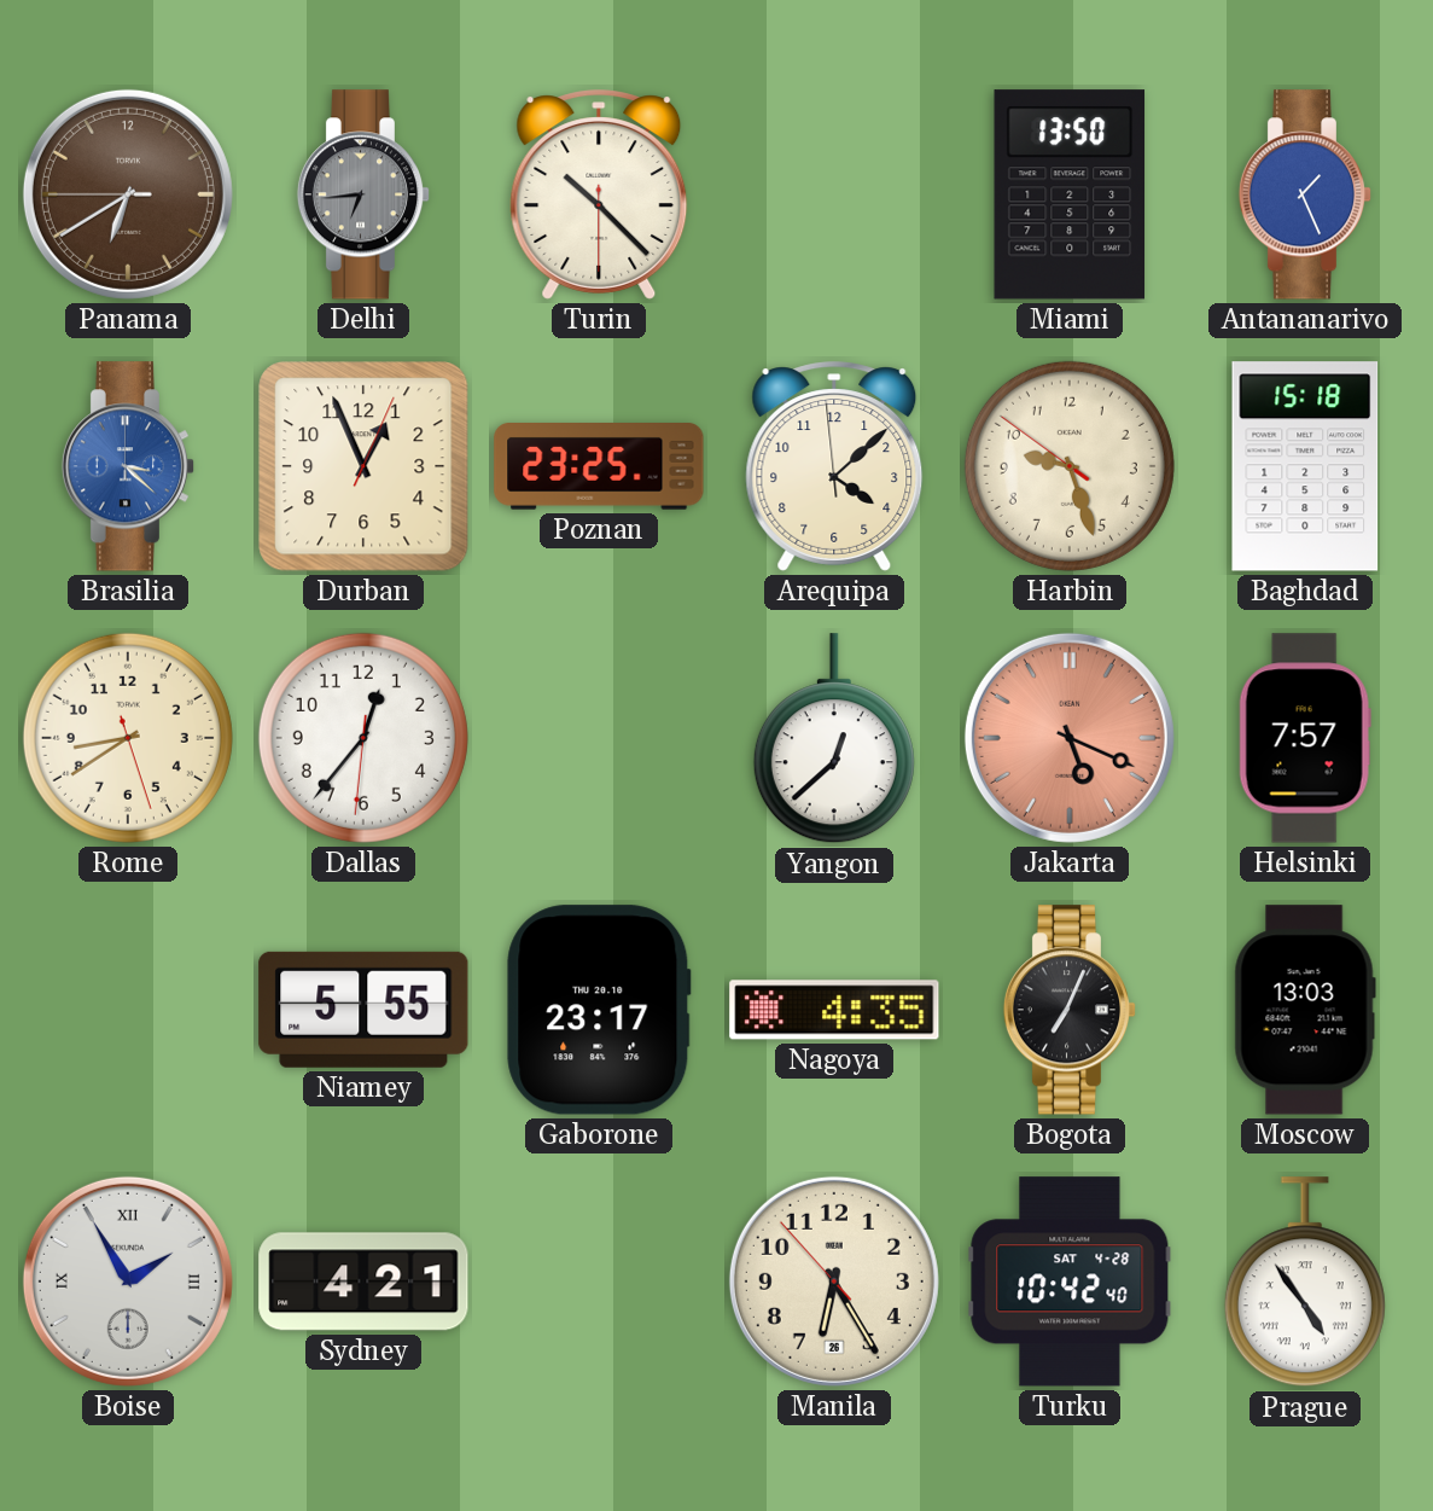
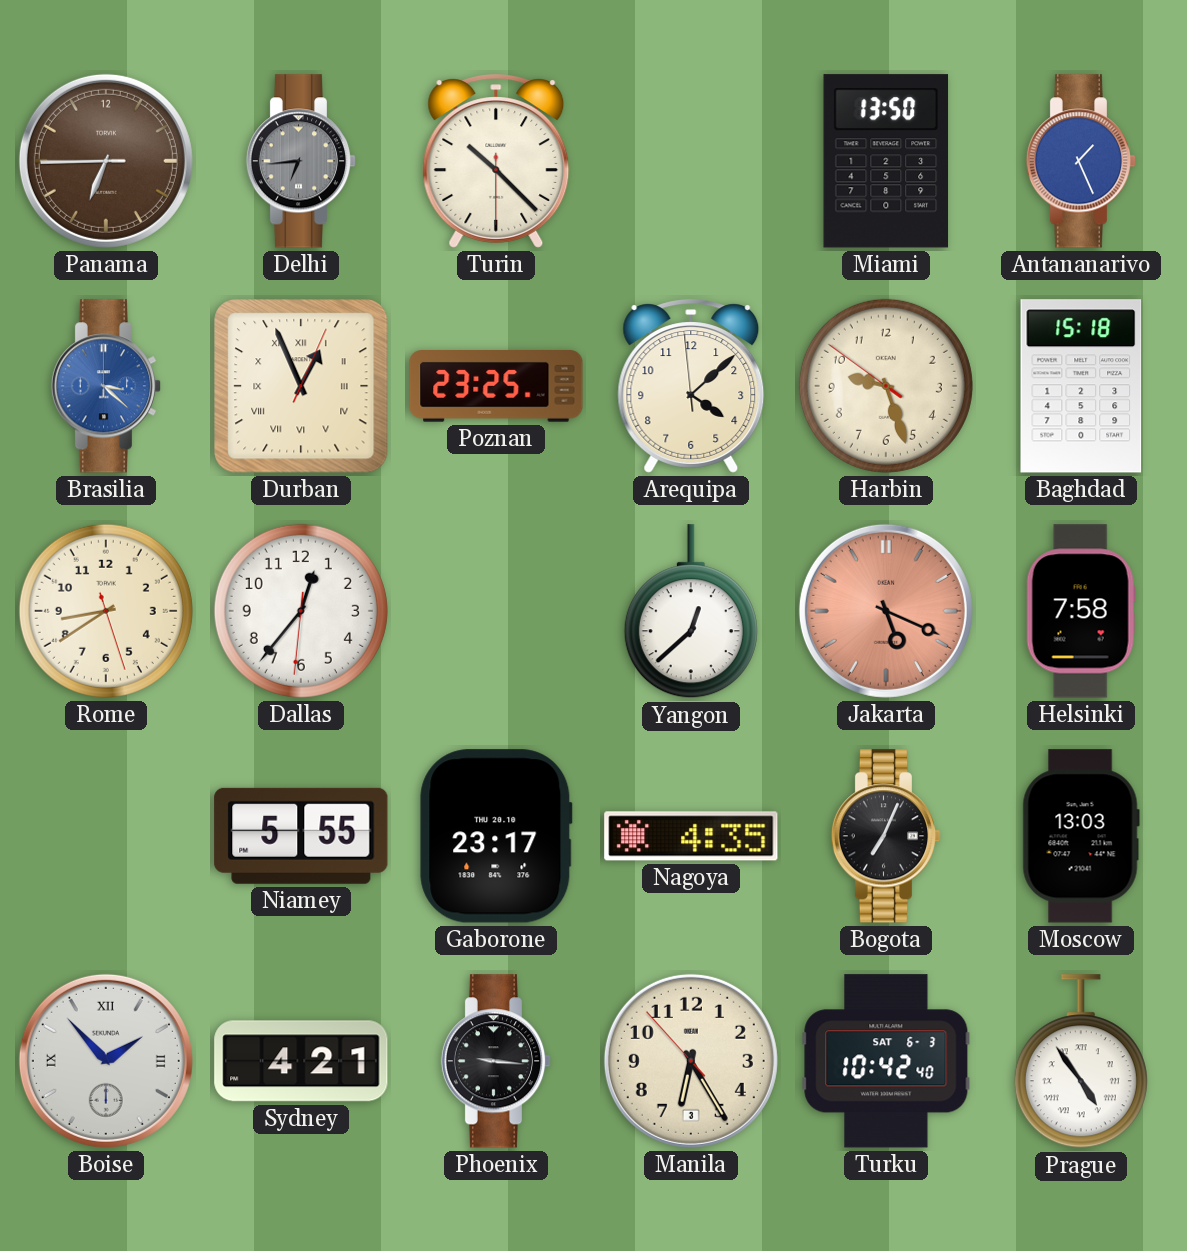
Panama: 6:39 -> 6:44
Durban numerals: Arabic -> Roman
Helsinki: 7:57 -> 7:58
Boise: 1:55 -> 1:53
Phoenix: none -> 9:16
Manila date: 26 -> 3
Turku date: SAT 4-28 -> SAT 6-3
